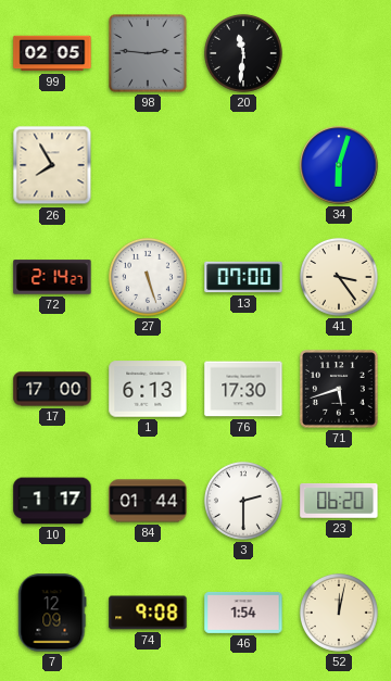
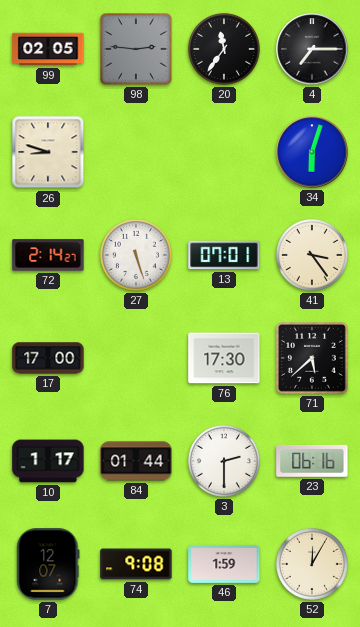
20: 11:31 -> 11:36
4: none -> 7:15
26: 7:55 -> 8:48
13: 07:00 -> 07:01
1: 6:13 -> none
71: 5:42 -> 5:38
23: 06:20 -> 06:16
7: 12:09 -> 12:07
46: 1:54 -> 1:59
52: 12:02 -> 12:05
